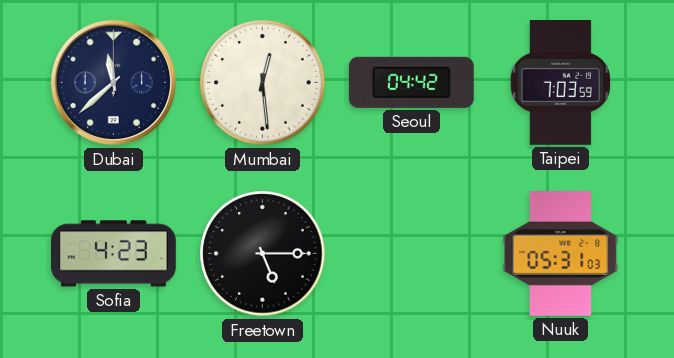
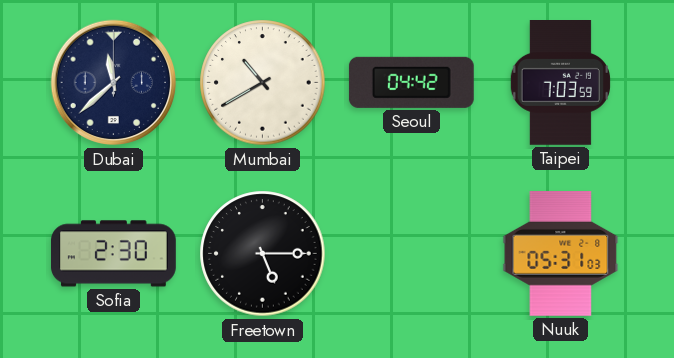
Mumbai: 12:29 -> 10:40
Sofia: 4:23 -> 2:30
